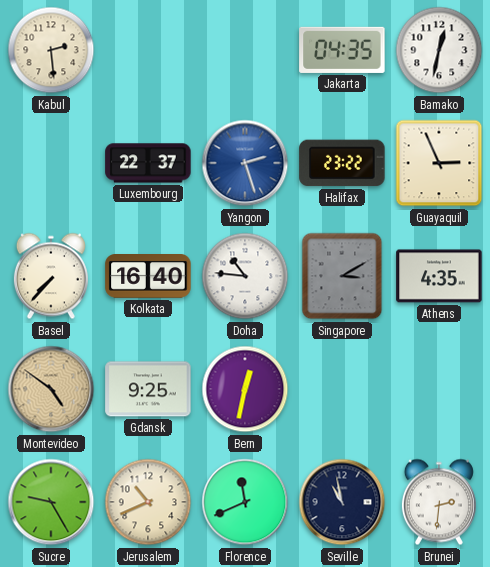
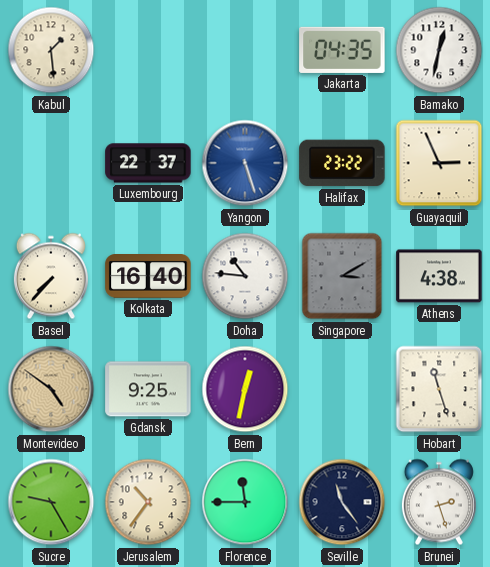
Kabul: 2:29 -> 1:29
Yangon: 2:27 -> 5:27
Athens: 4:35 -> 4:38
Hobart: none -> 11:27
Jerusalem: 10:41 -> 10:36
Florence: 11:41 -> 11:45
Seville: 10:58 -> 11:24
Brunei: 2:31 -> 2:27
